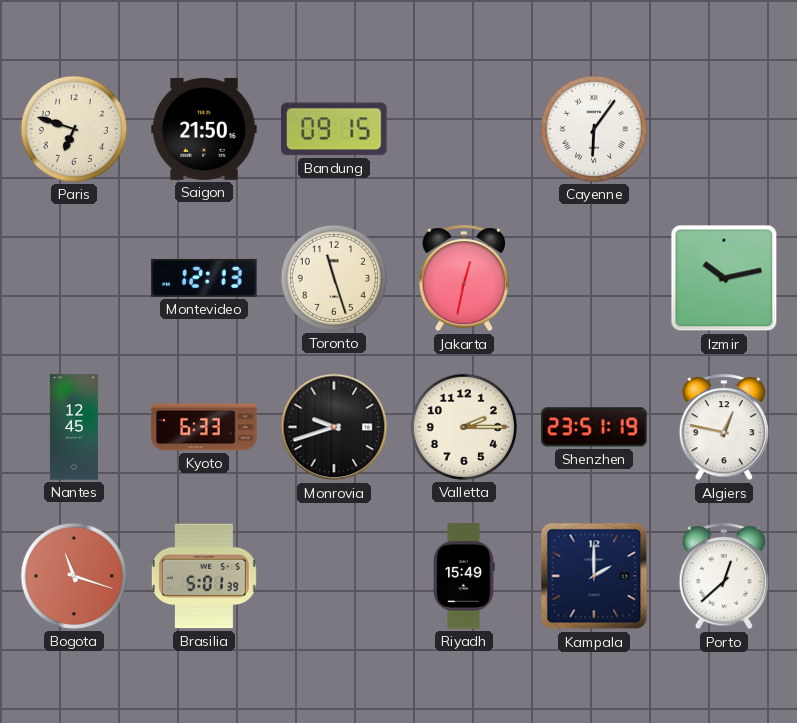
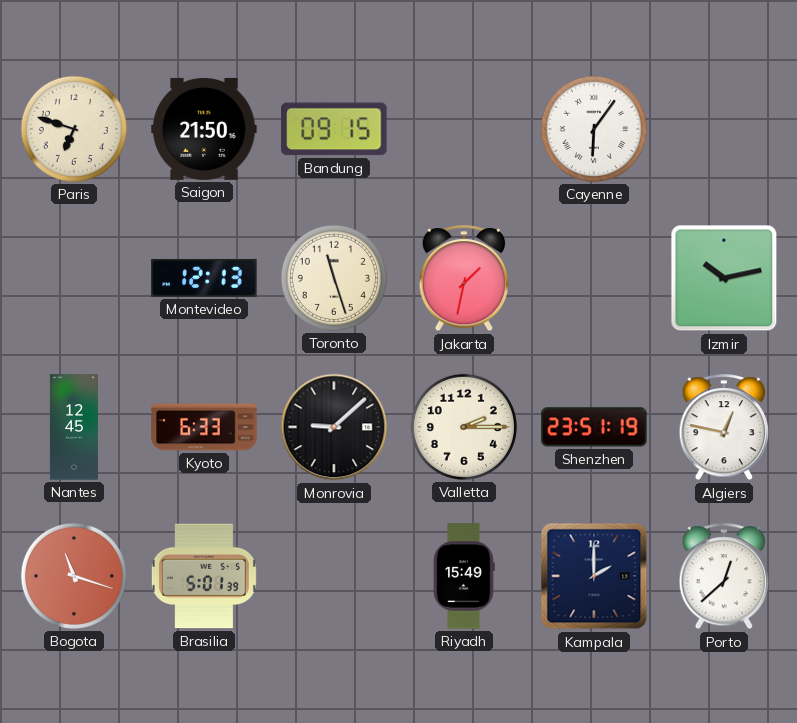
Jakarta: 12:32 -> 1:32
Monrovia: 9:42 -> 9:08
